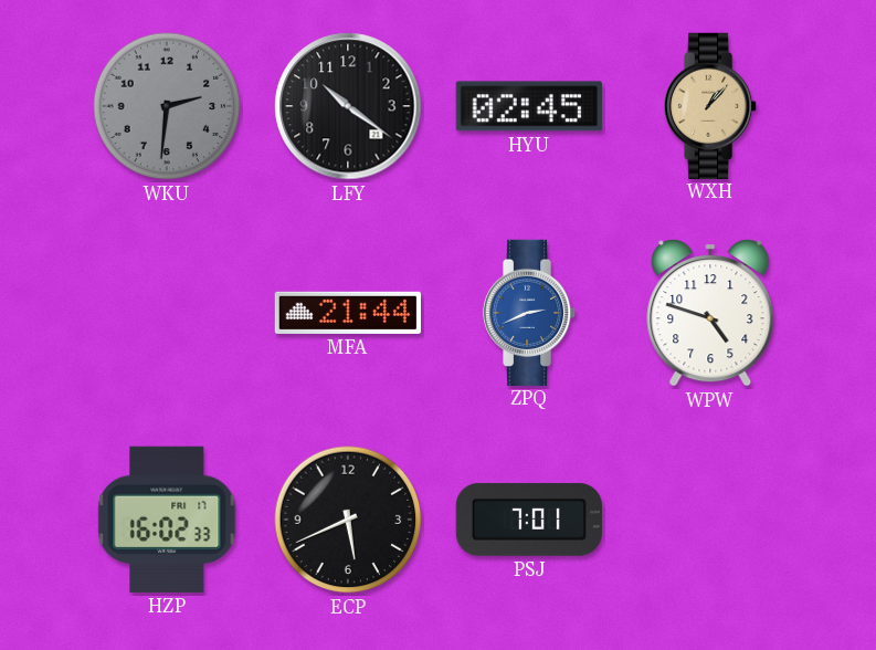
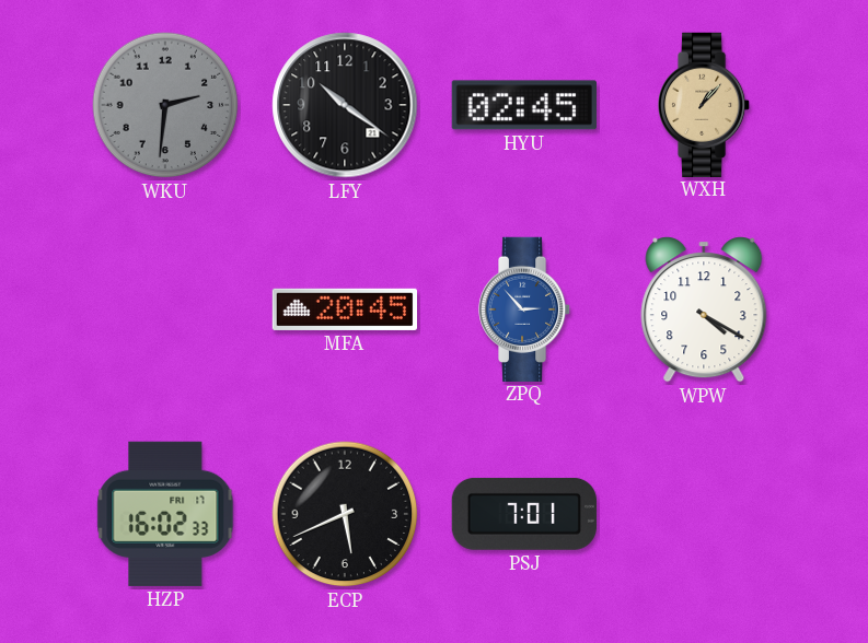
MFA: 21:44 -> 20:45
ZPQ: 2:41 -> 2:53
WPW: 4:48 -> 4:20
